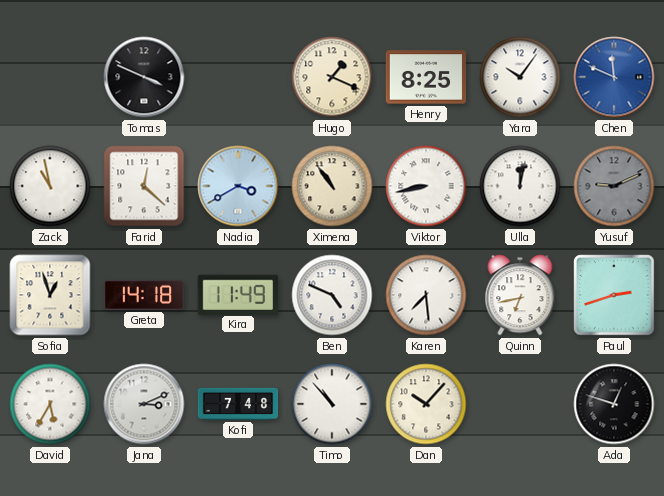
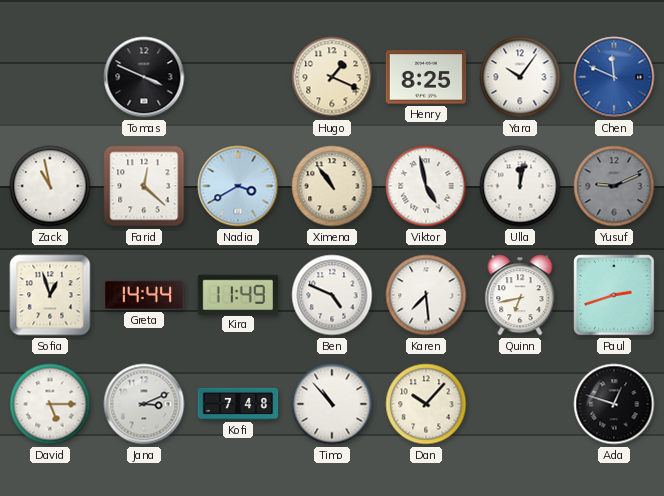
Viktor: 8:43 -> 4:58
Greta: 14:18 -> 14:44
David: 5:35 -> 5:15
